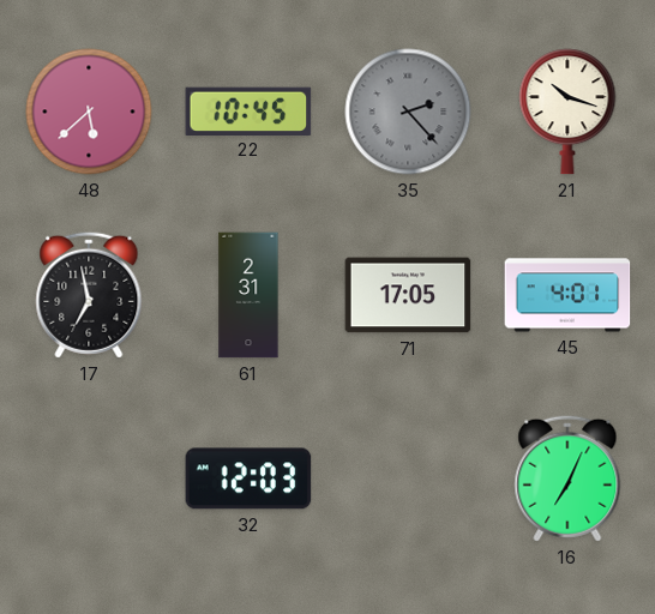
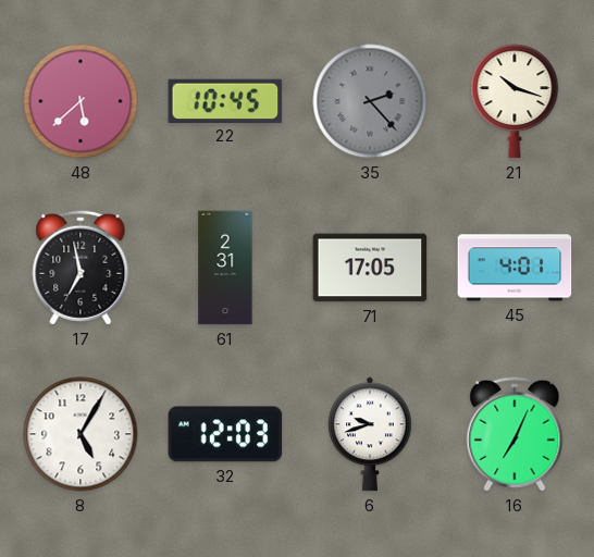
8: none -> 5:05
6: none -> 9:42
